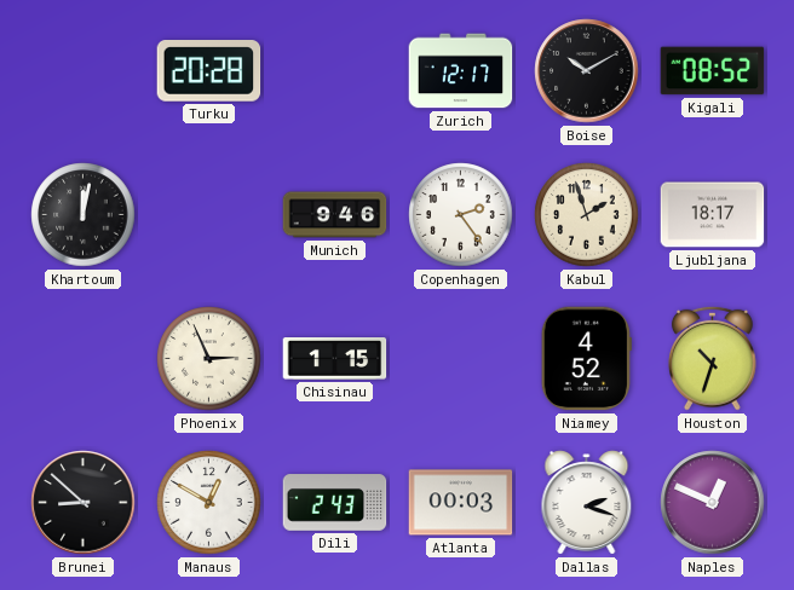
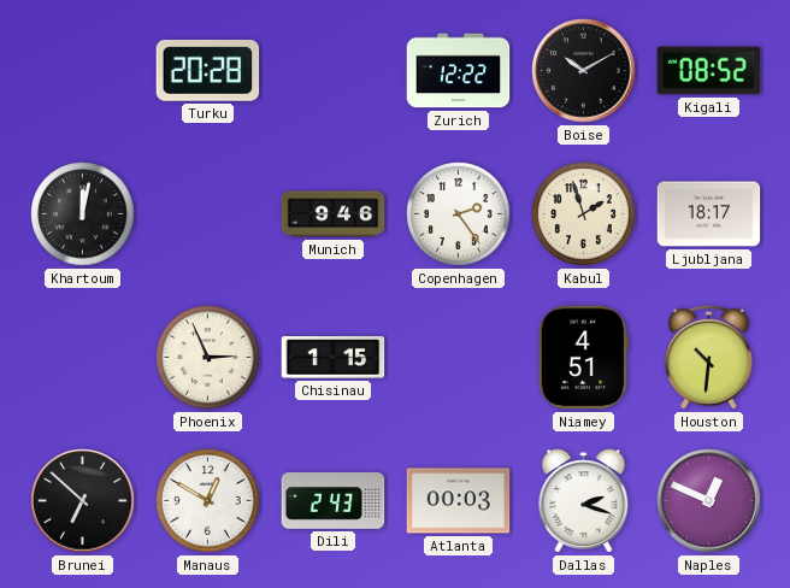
Zurich: 12:17 -> 12:22
Niamey: 4:52 -> 4:51
Houston: 10:33 -> 10:31
Brunei: 8:52 -> 6:52
